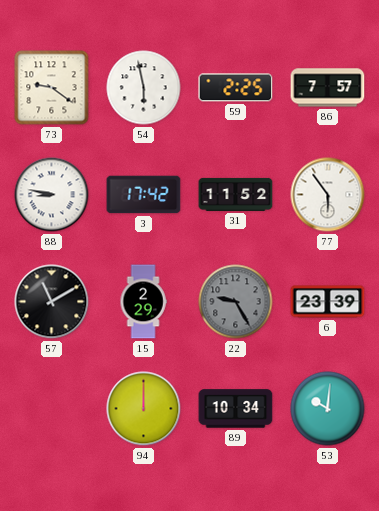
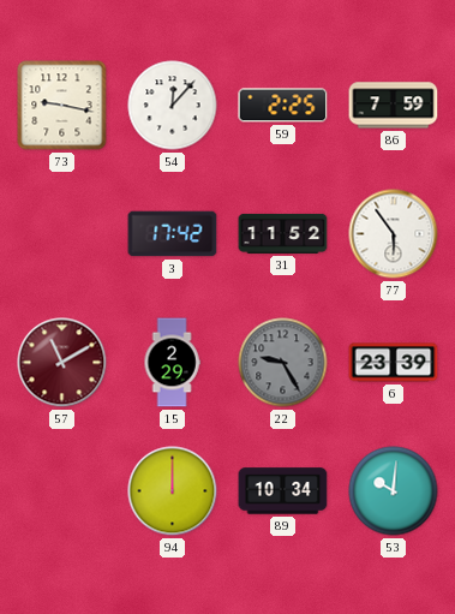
73: 9:21 -> 9:17
54: 5:58 -> 12:07
86: 7:57 -> 7:59
88: 8:47 -> none
57 dial: black -> burgundy
